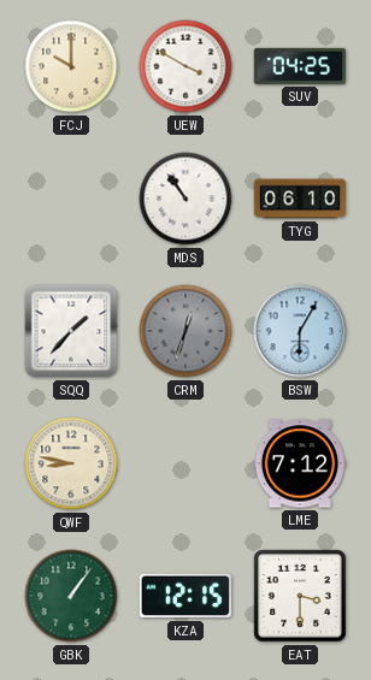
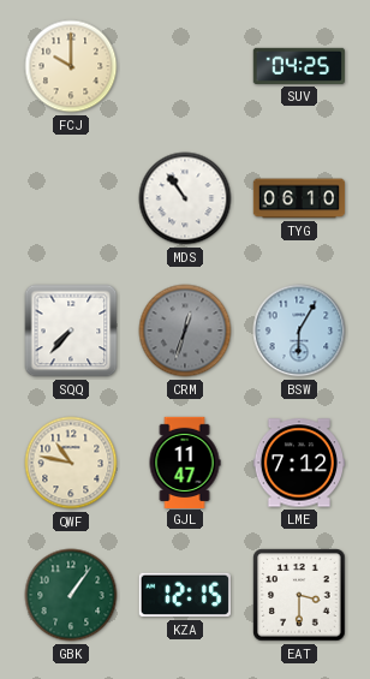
UEW: 3:50 -> none
SQQ: 1:37 -> 7:37
QWF: 8:47 -> 10:47
GJL: none -> 11:47
